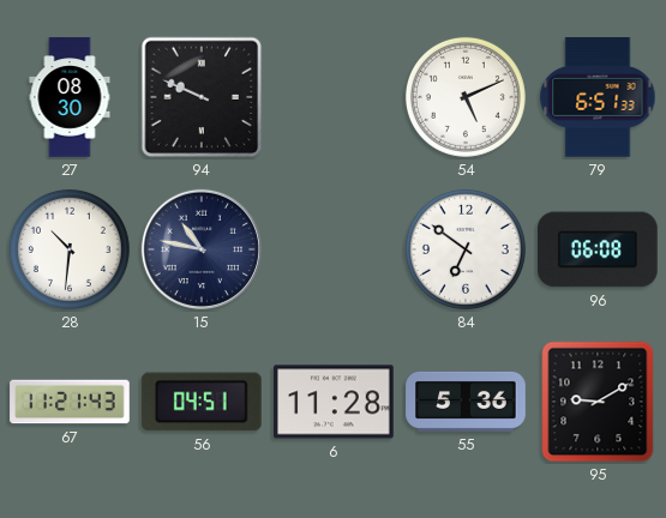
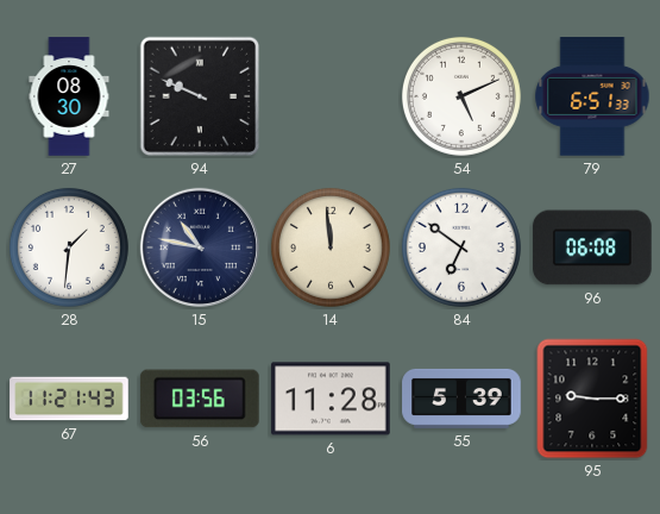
28: 10:31 -> 1:31
14: none -> 11:59
56: 04:51 -> 03:56
55: 5:36 -> 5:39
95: 9:10 -> 9:15
